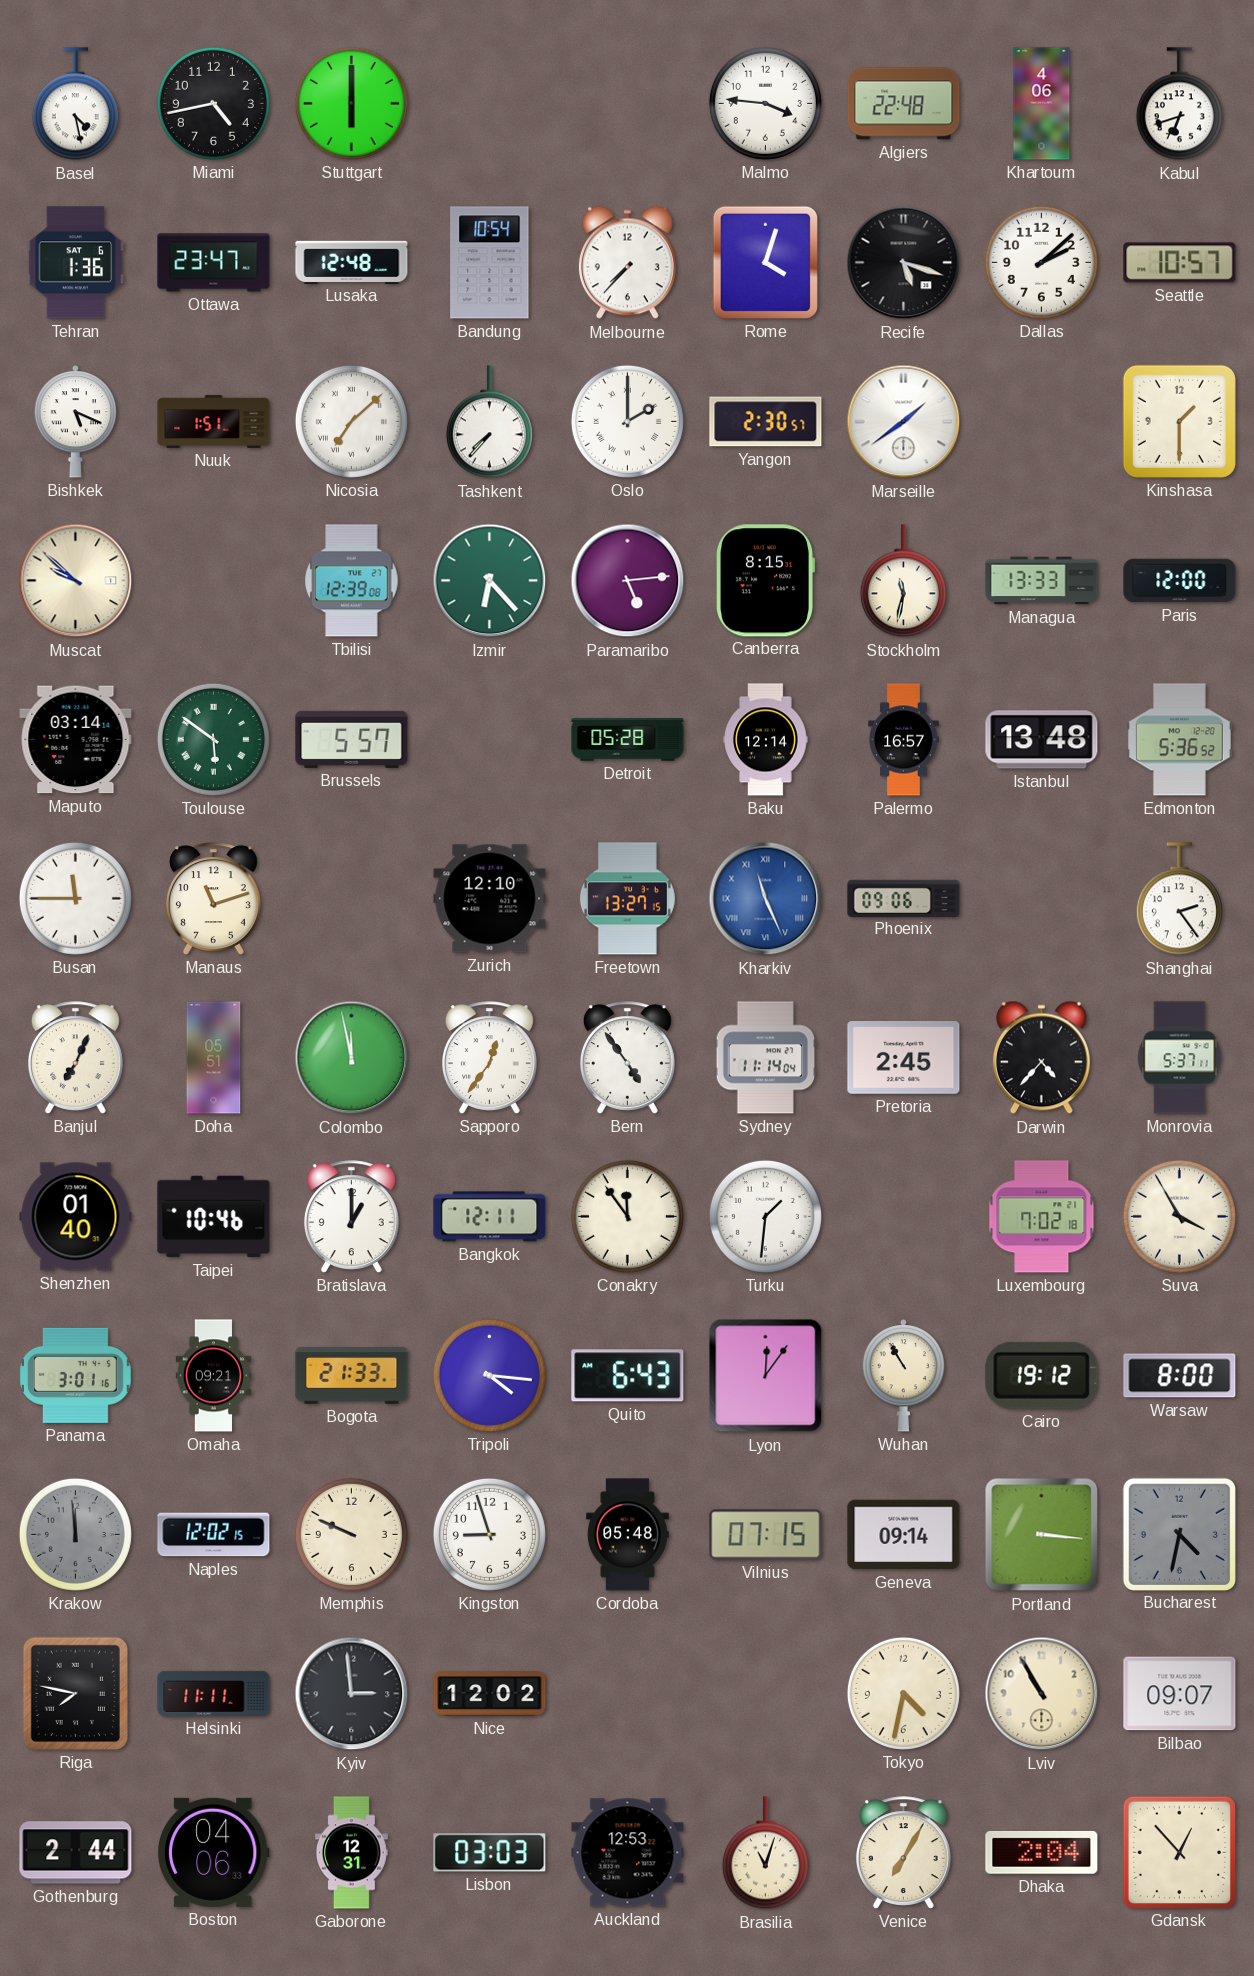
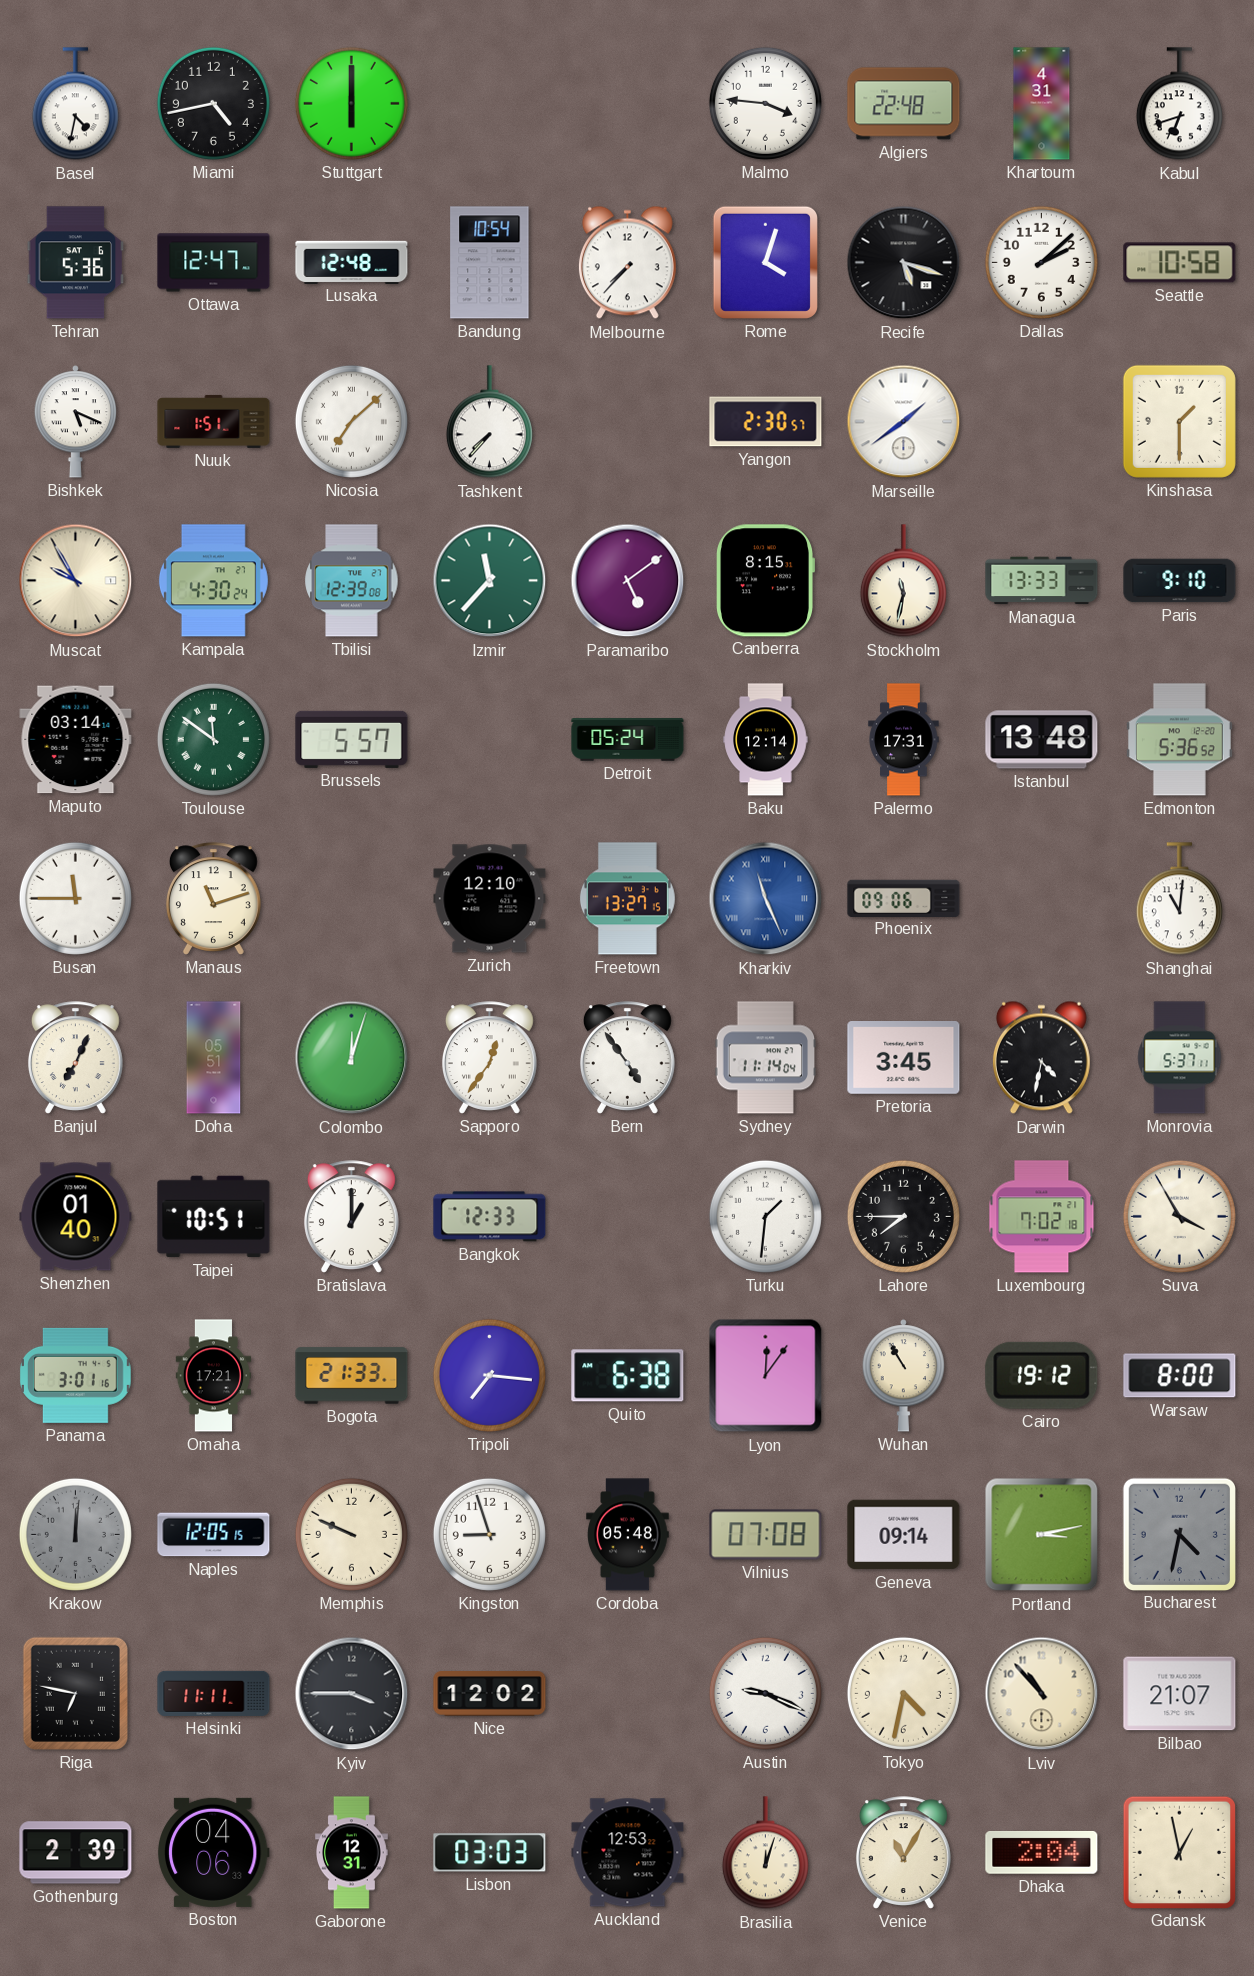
Basel: 4:28 -> 4:32
Khartoum: 4:06 -> 4:31
Tehran: 1:36 -> 5:36
Ottawa: 23:47 -> 12:47
Seattle: 10:57 -> 10:58
Oslo: 2:00 -> none
Muscat: 9:52 -> 9:55
Kampala: none -> 4:30
Izmir: 6:23 -> 11:37
Paramaribo: 5:14 -> 5:09
Paris: 12:00 -> 9:10
Toulouse: 5:51 -> 11:51
Detroit: 05:28 -> 05:24
Palermo: 16:57 -> 17:31
Shanghai: 2:24 -> 11:01
Colombo: 11:58 -> 12:03
Pretoria: 2:45 -> 3:45
Darwin: 4:37 -> 4:32
Taipei: 10:46 -> 10:51
Bangkok: 12:11 -> 12:33
Conakry: 11:54 -> none
Lahore: none -> 7:45
Omaha: 09:21 -> 17:21
Tripoli: 4:16 -> 7:16
Quito: 6:43 -> 6:38
Krakow: 11:59 -> 12:01
Naples: 12:02 -> 12:05
Vilnius: 07:15 -> 07:08
Portland: 3:16 -> 3:13
Riga: 7:47 -> 6:47
Kyiv: 2:59 -> 3:45
Austin: none -> 9:19
Lviv: 10:55 -> 10:53
Bilbao: 09:07 -> 21:07
Gothenburg: 2:44 -> 2:39
Brasilia: 11:03 -> 12:03
Venice: 7:05 -> 11:05
Gdansk: 12:53 -> 12:58
